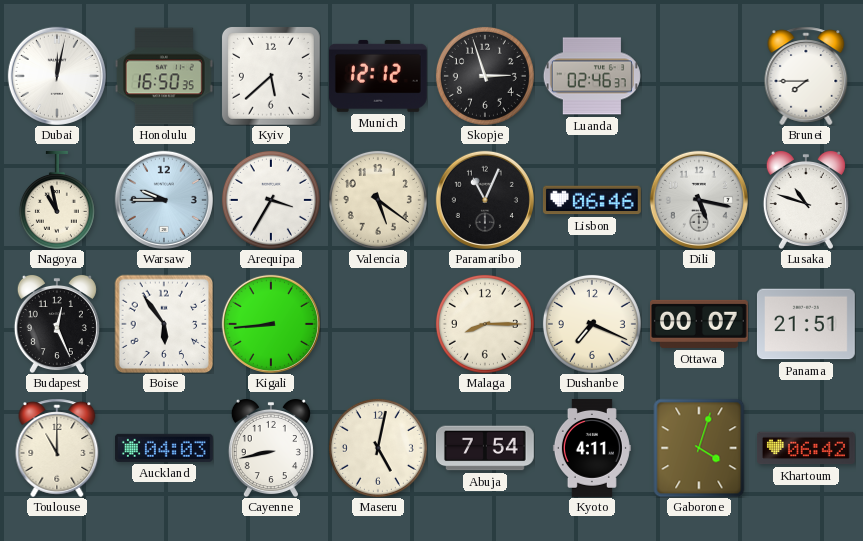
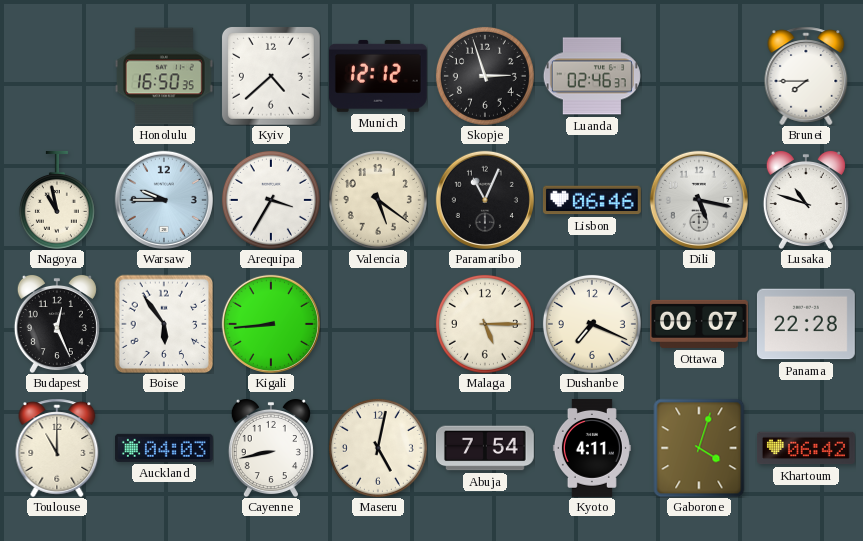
Dubai: 12:02 -> none
Kyiv: 5:38 -> 4:38
Malaga: 8:15 -> 5:15
Panama: 21:51 -> 22:28
